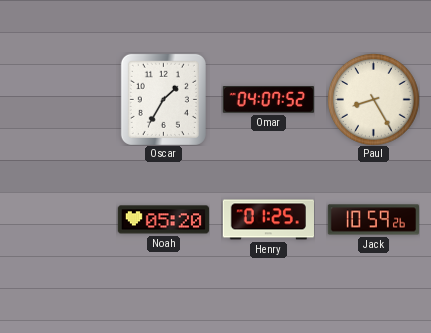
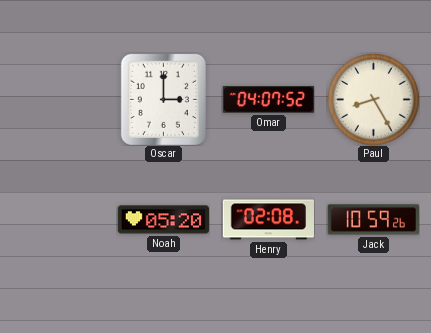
Oscar: 1:35 -> 3:00
Henry: 01:25 -> 02:08
